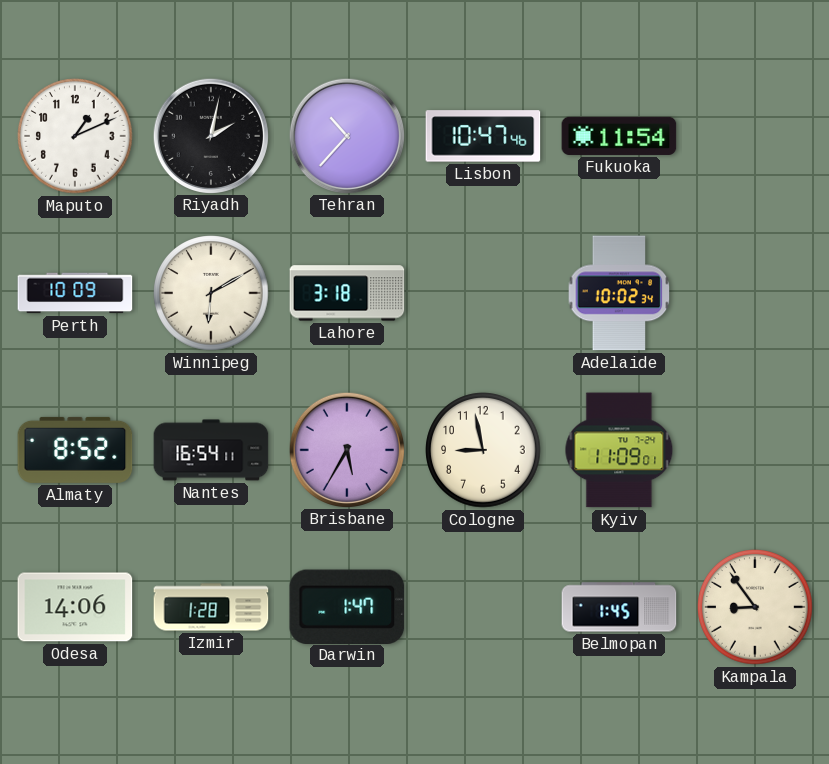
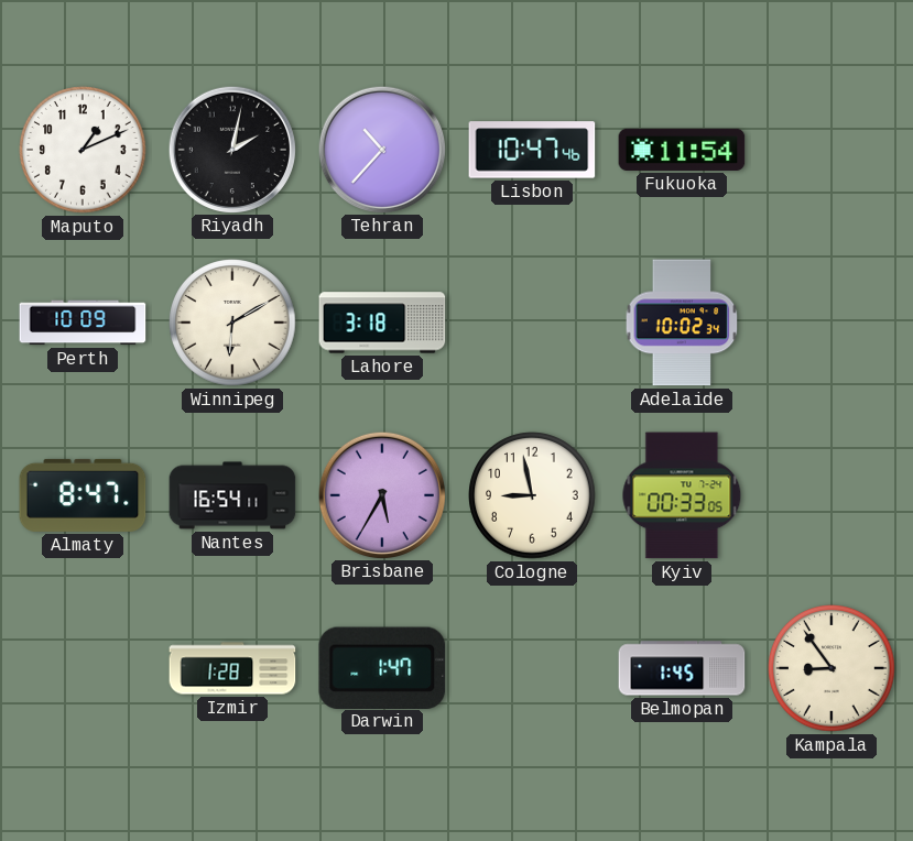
Almaty: 8:52 -> 8:47
Kyiv: 11:09 -> 00:33
Odesa: 14:06 -> none
